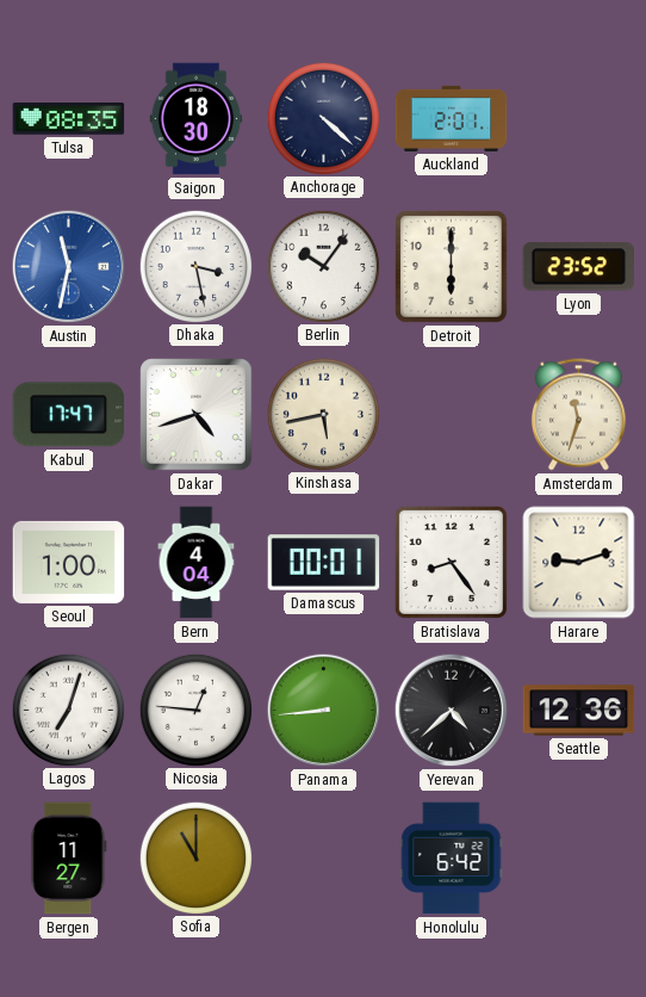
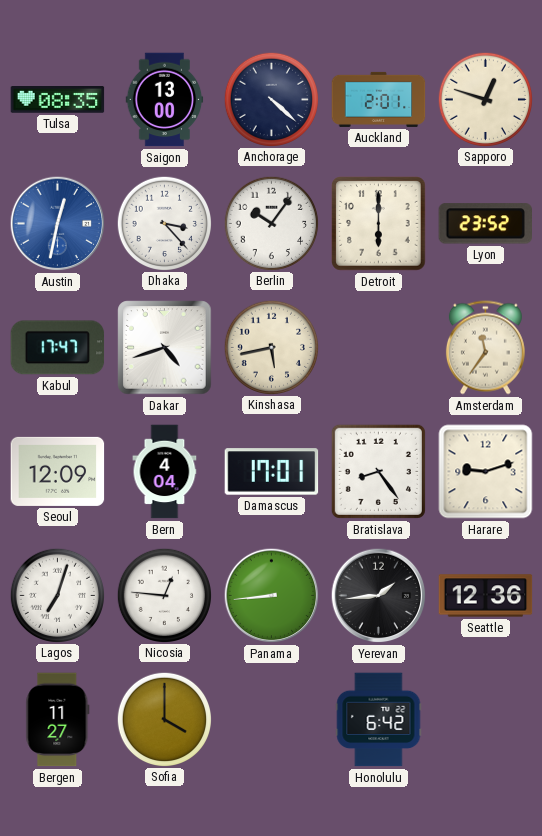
Saigon: 18:30 -> 13:00
Sapporo: none -> 12:48
Austin: 11:32 -> 12:32
Dhaka: 3:28 -> 3:23
Amsterdam: 11:33 -> 11:36
Seoul: 1:00 -> 12:09
Damascus: 00:01 -> 17:01
Yerevan: 4:38 -> 1:44
Sofia: 11:00 -> 4:00
